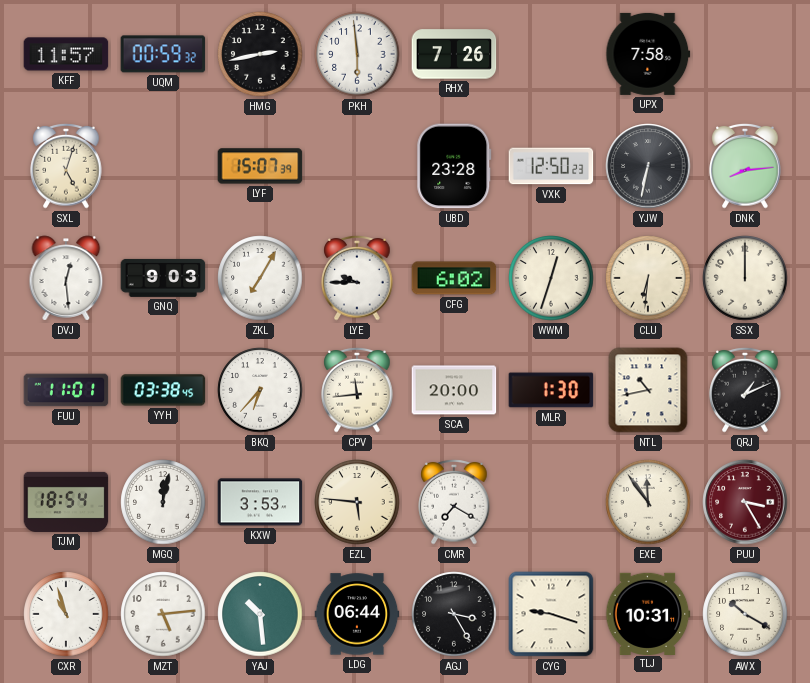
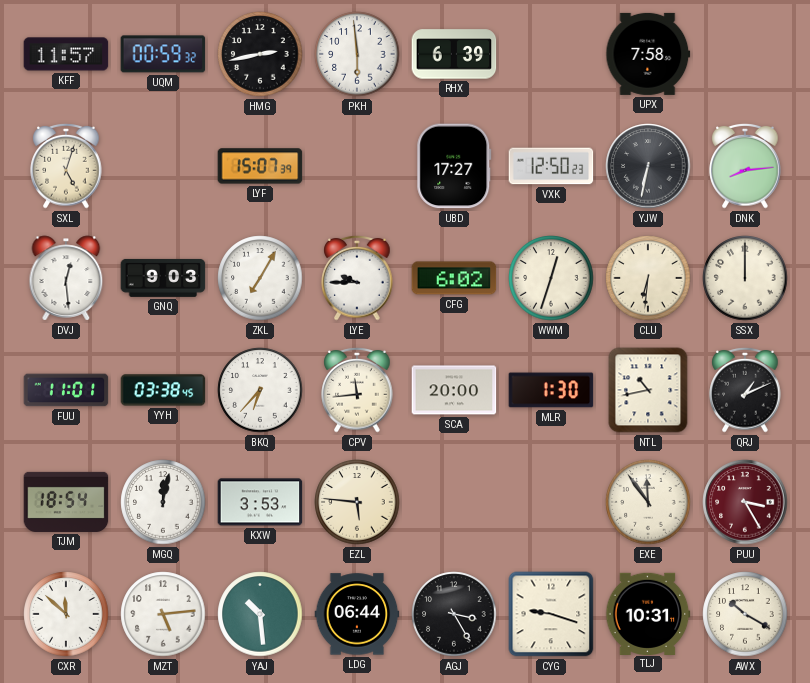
RHX: 7:26 -> 6:39
UBD: 23:28 -> 17:27
CMR: 7:20 -> none
CXR: 10:57 -> 11:52
